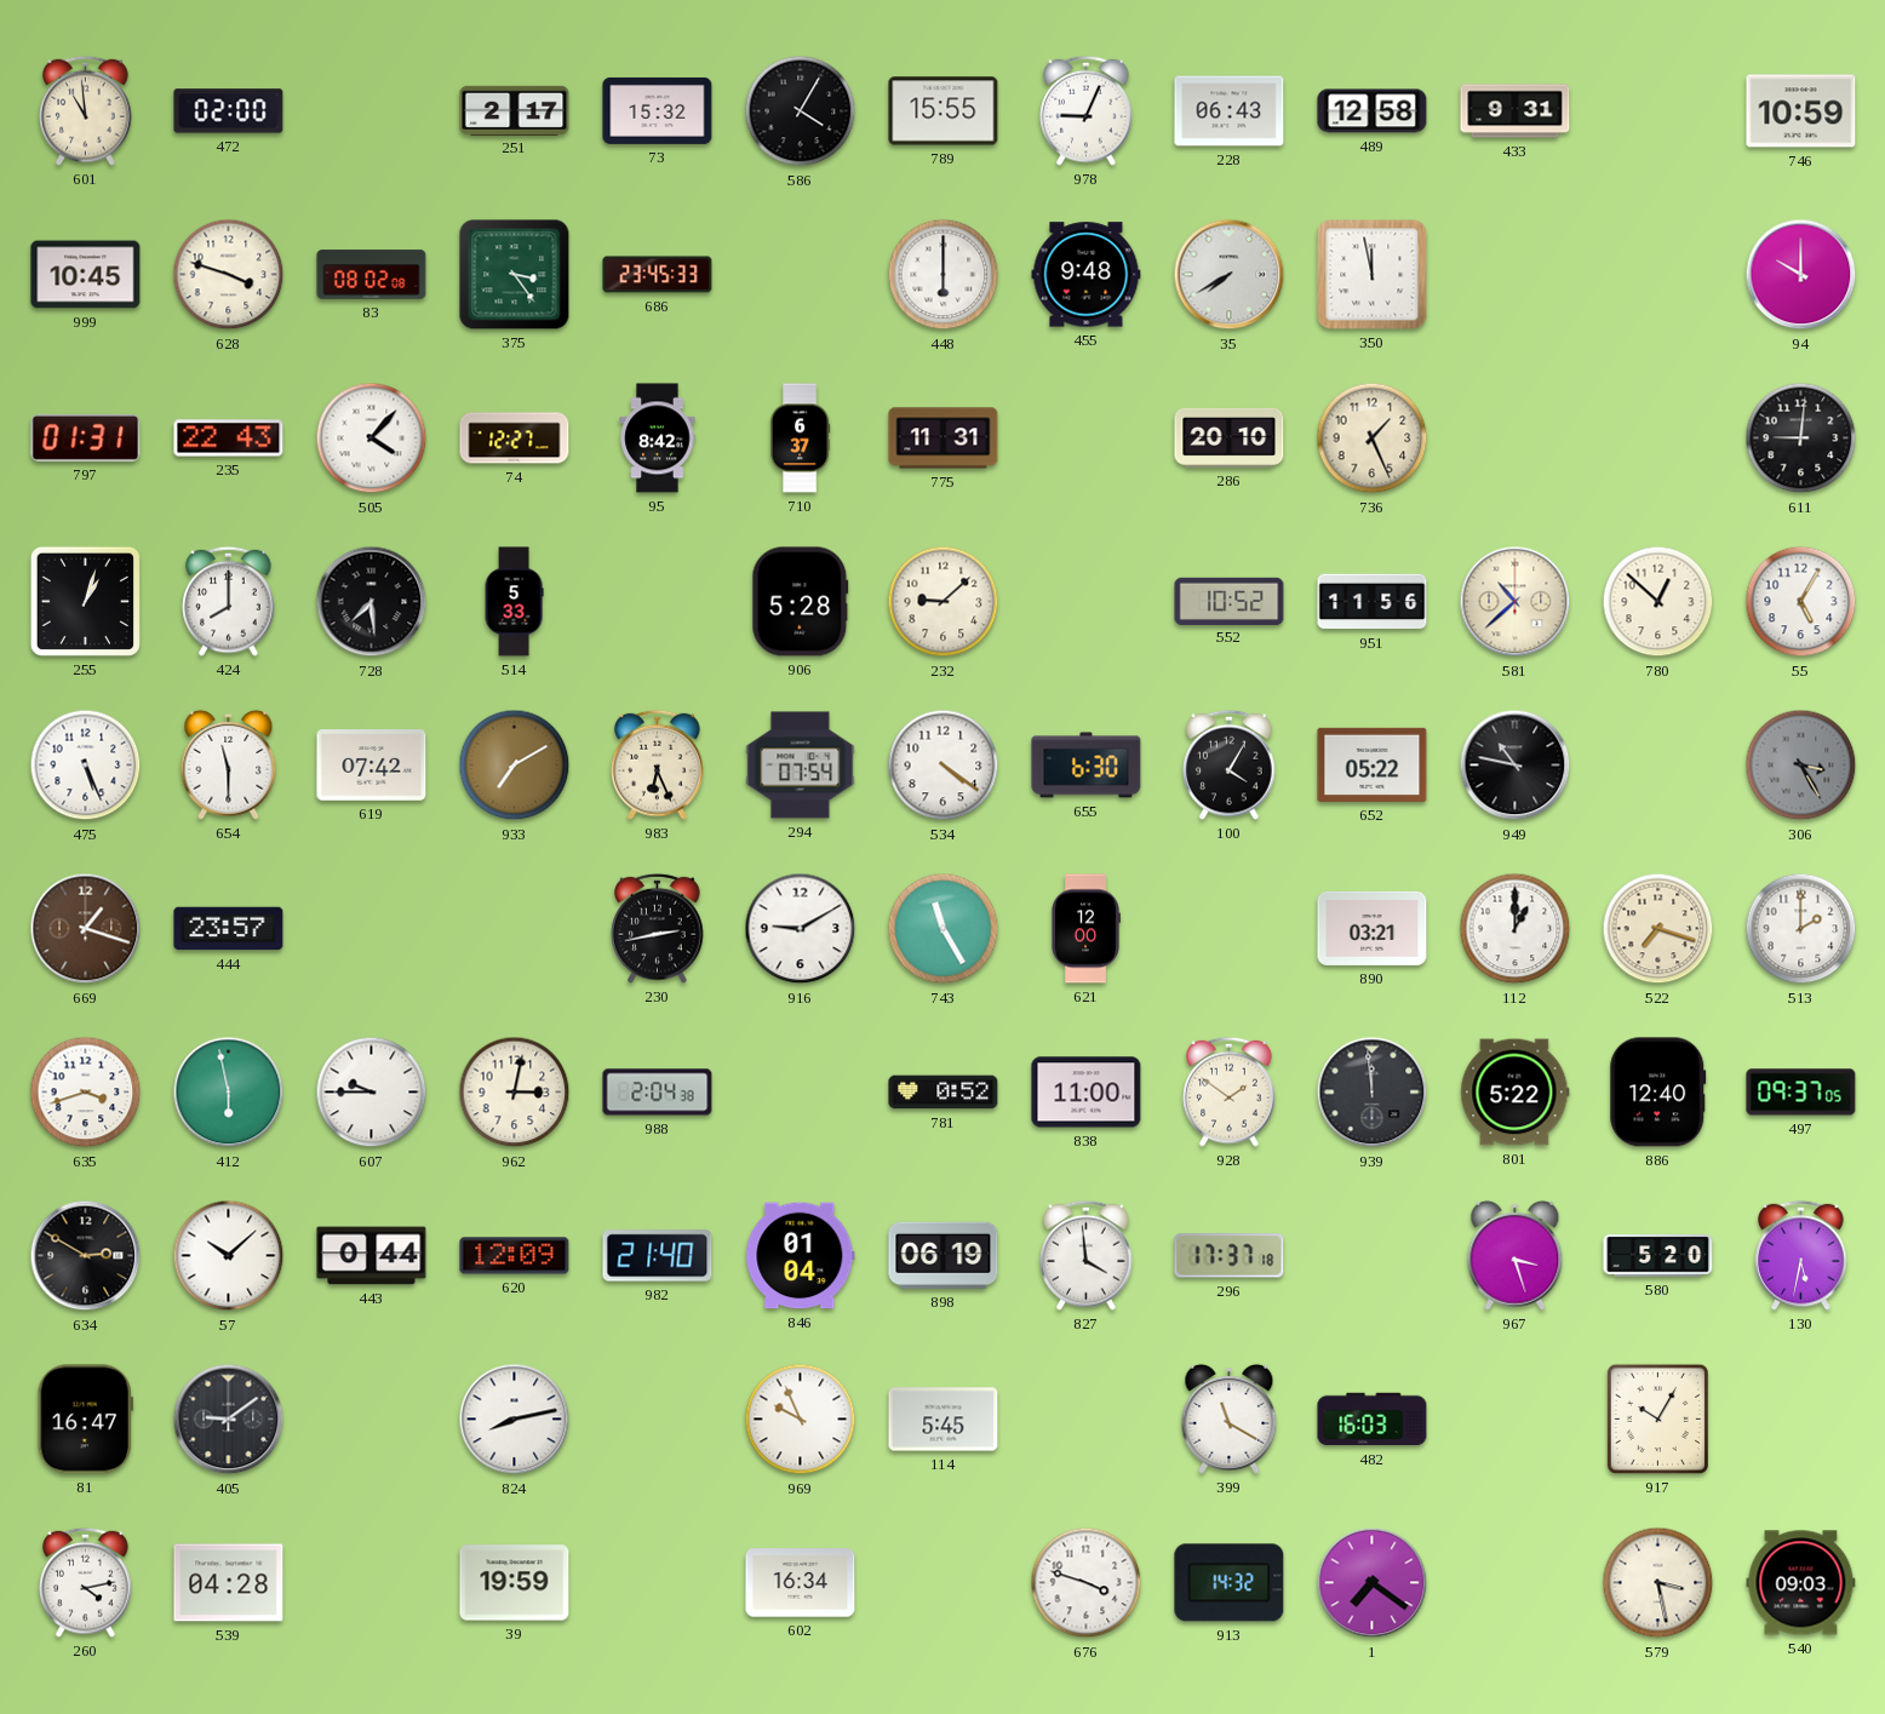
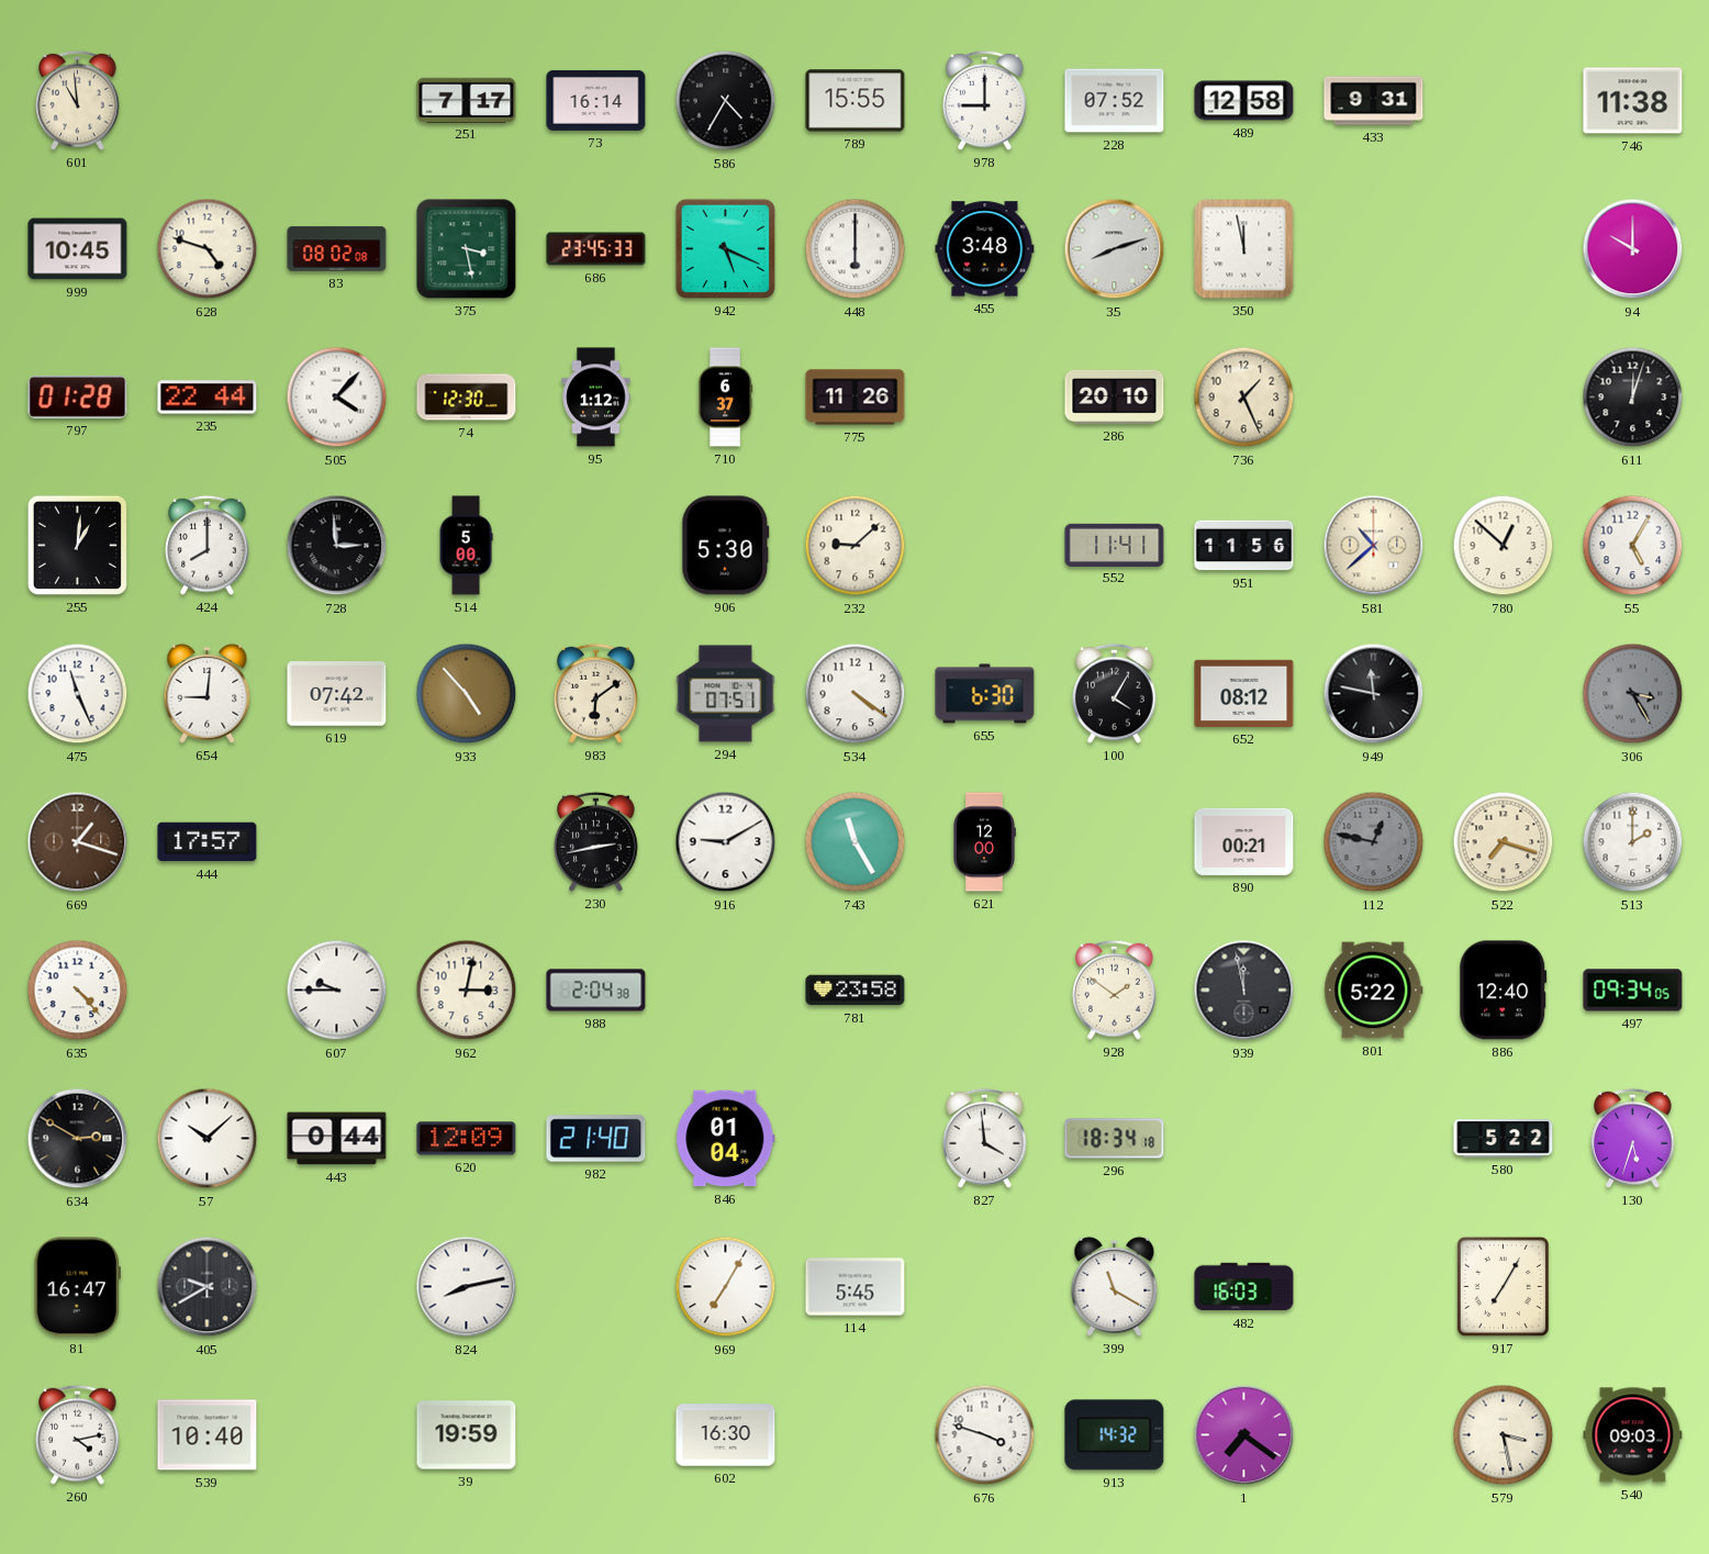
472: 02:00 -> none
251: 2:17 -> 7:17
73: 15:32 -> 16:14
586: 4:05 -> 4:35
978: 9:04 -> 9:00
228: 06:43 -> 07:52
746: 10:59 -> 11:38
628: 3:48 -> 4:48
375: 3:24 -> 3:28
942: none -> 5:19
455: 9:48 -> 3:48
35: 7:40 -> 8:12
797: 01:31 -> 01:28
235: 22:43 -> 22:44
74: 12:27 -> 12:30
95: 8:42 -> 1:12
775: 11:31 -> 11:26
611: 9:01 -> 12:03
255: 1:03 -> 1:01
728: 7:29 -> 2:59
514: 5:33 -> 5:00
906: 5:28 -> 5:30
552: 10:52 -> 11:41
475: 5:26 -> 11:26
654: 11:30 -> 9:01
933: 7:10 -> 4:53
983: 6:26 -> 6:09
294: 07:54 -> 07:51
652: 05:22 -> 08:12
949: 10:47 -> 11:47
444: 23:57 -> 17:57
890: 03:21 -> 00:21
112: 1:00 -> 12:47
112 dial: white -> grey
635: 3:42 -> 4:23
412: 5:58 -> none
781: 0:52 -> 23:58
838: 11:00 -> none
939: 11:59 -> 11:58
497: 09:37 -> 09:34
898: 06:19 -> none
296: 17:37 -> 18:34
967: 3:27 -> none
580: 5:20 -> 5:22
130: 5:32 -> 5:33
405: 9:09 -> 9:40
969: 9:56 -> 7:05
917: 10:05 -> 7:05
539: 04:28 -> 10:40
602: 16:34 -> 16:30
